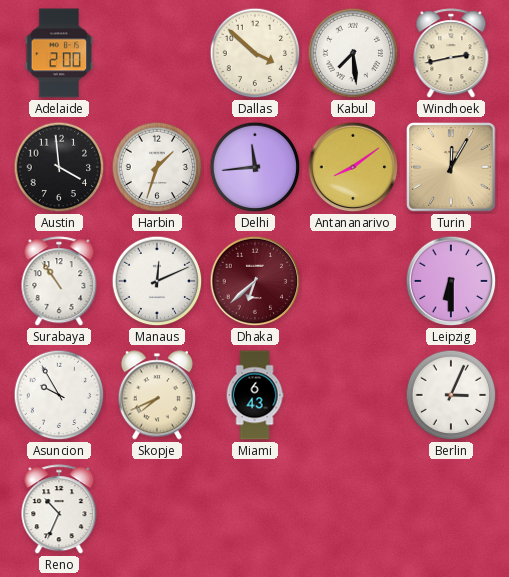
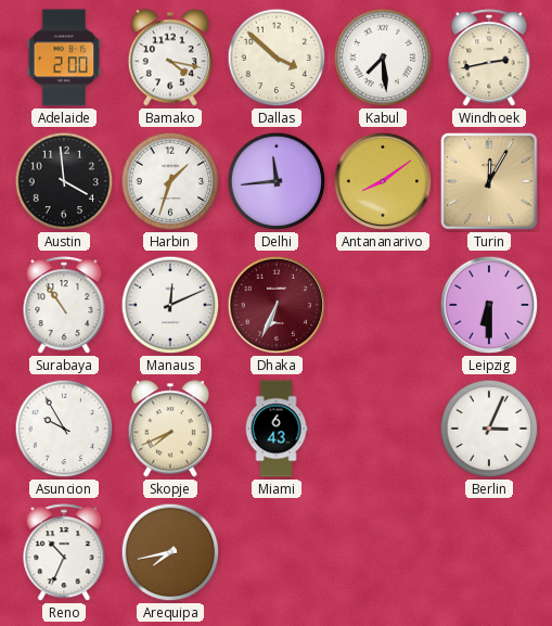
Bamako: none -> 4:17
Dhaka: 6:38 -> 6:34
Arequipa: none -> 7:43
